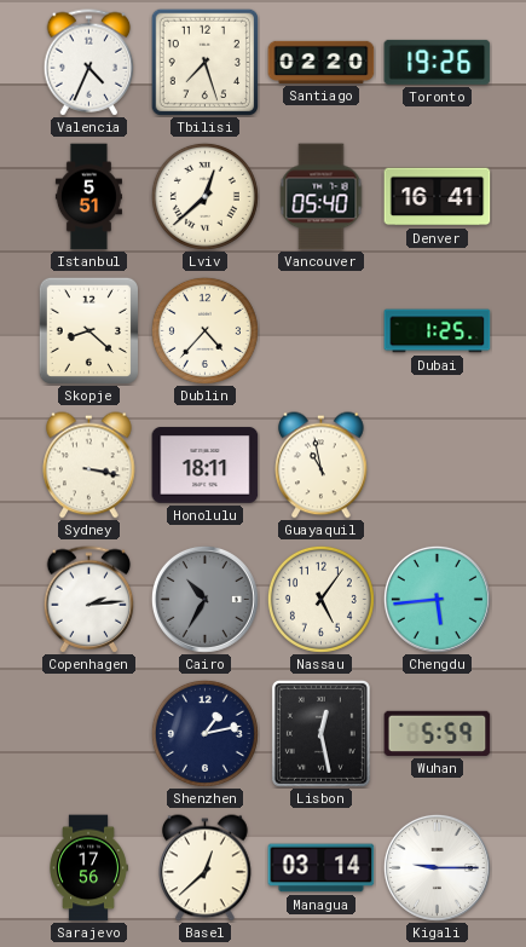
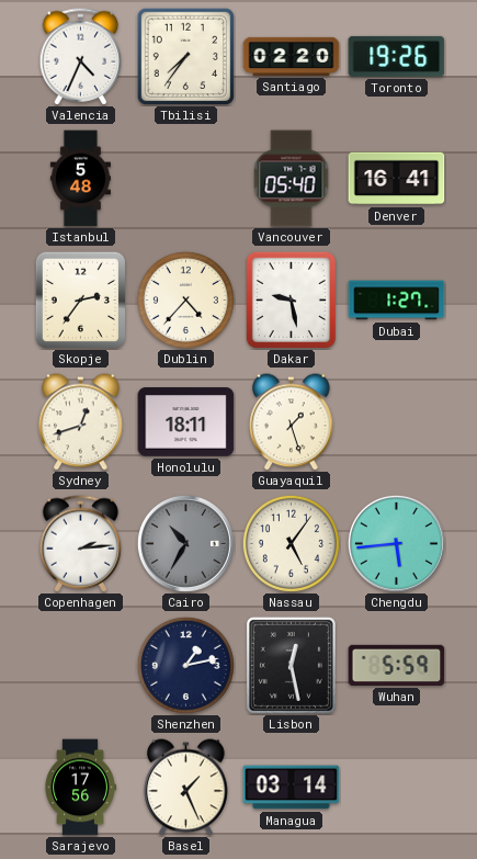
Tbilisi: 7:27 -> 7:36
Istanbul: 5:51 -> 5:48
Lviv: 12:38 -> none
Skopje: 8:22 -> 2:36
Dakar: none -> 9:28
Dubai: 1:25 -> 1:27
Sydney: 3:17 -> 12:42
Guayaquil: 10:58 -> 1:27
Basel: 12:38 -> 1:26
Kigali: 9:15 -> none
